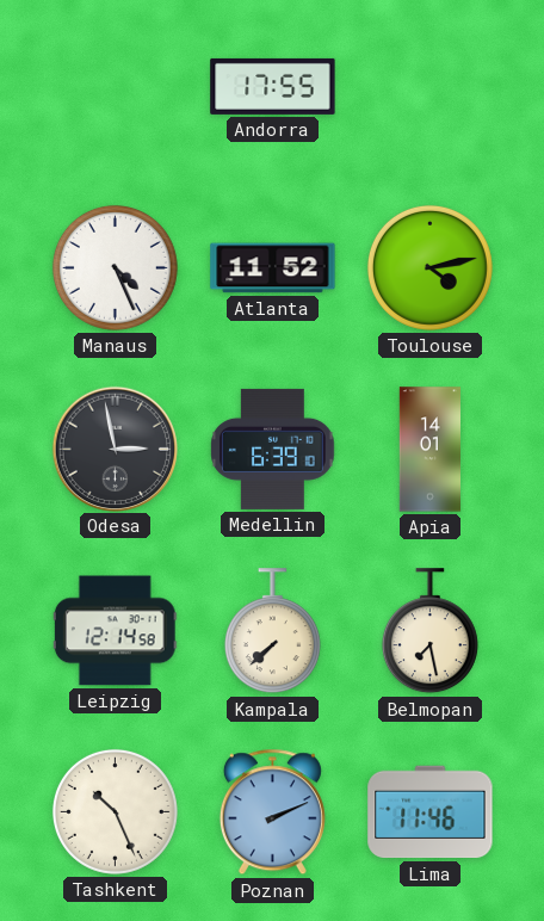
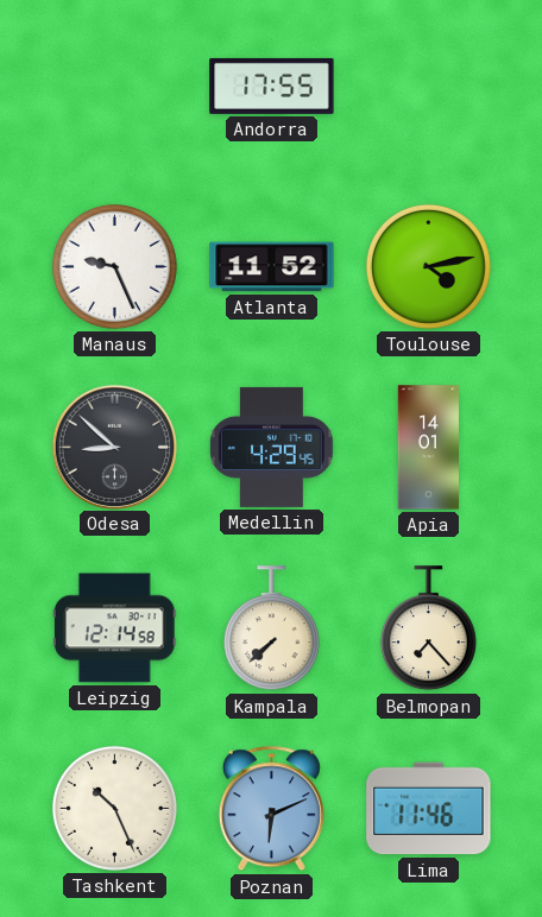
Manaus: 4:26 -> 9:26
Odesa: 2:58 -> 8:52
Medellin: 6:39 -> 4:29
Belmopan: 7:28 -> 7:23
Poznan: 2:11 -> 6:11
